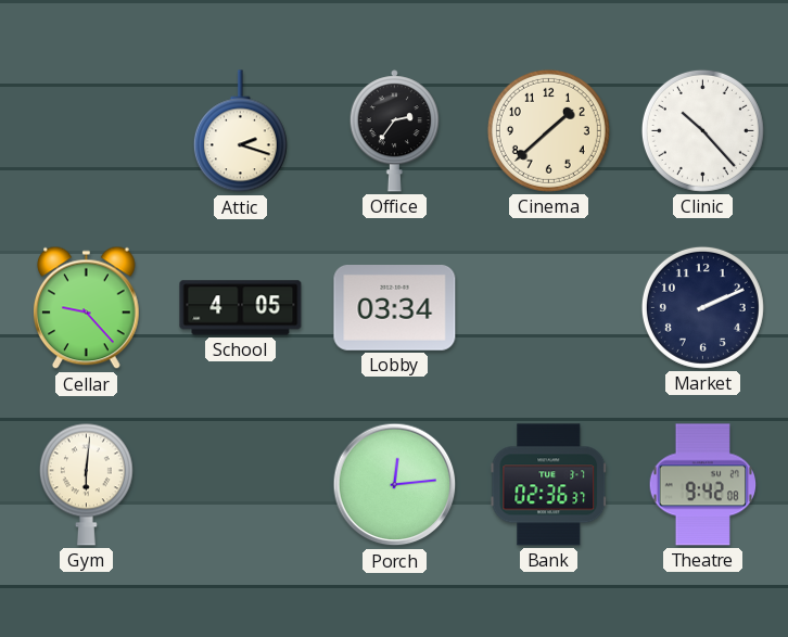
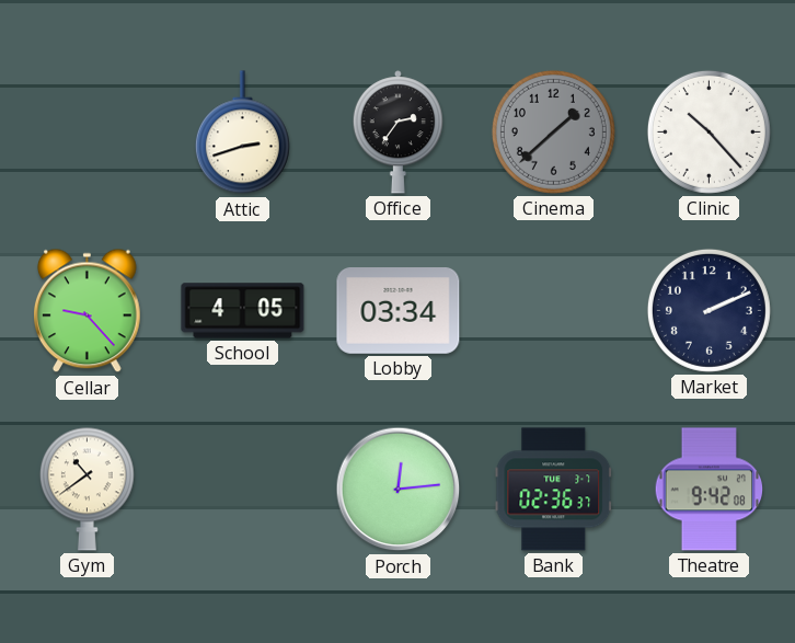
Attic: 2:18 -> 2:42
Cinema dial: cream -> grey
Gym: 6:01 -> 10:39
